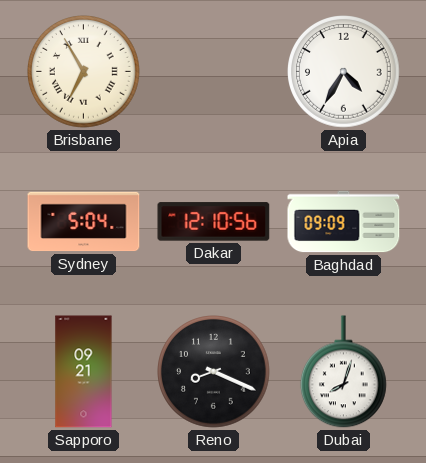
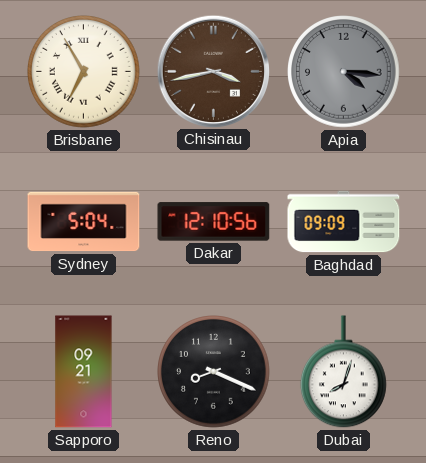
Chisinau: none -> 3:43
Apia: 4:35 -> 4:16
Apia dial: white -> grey
